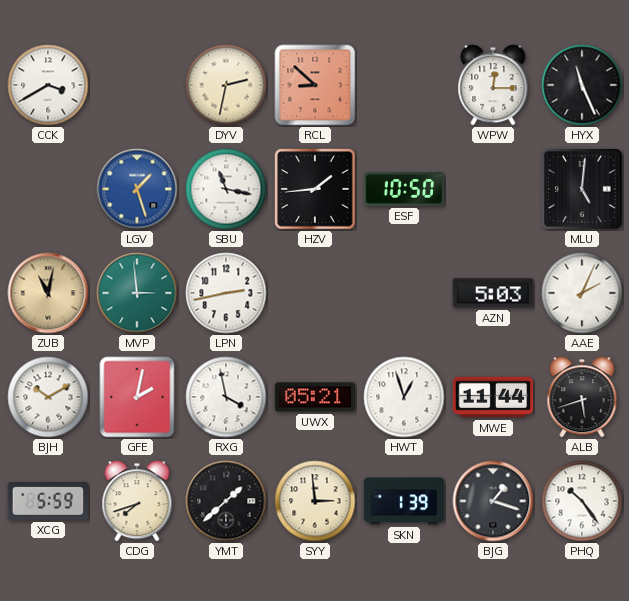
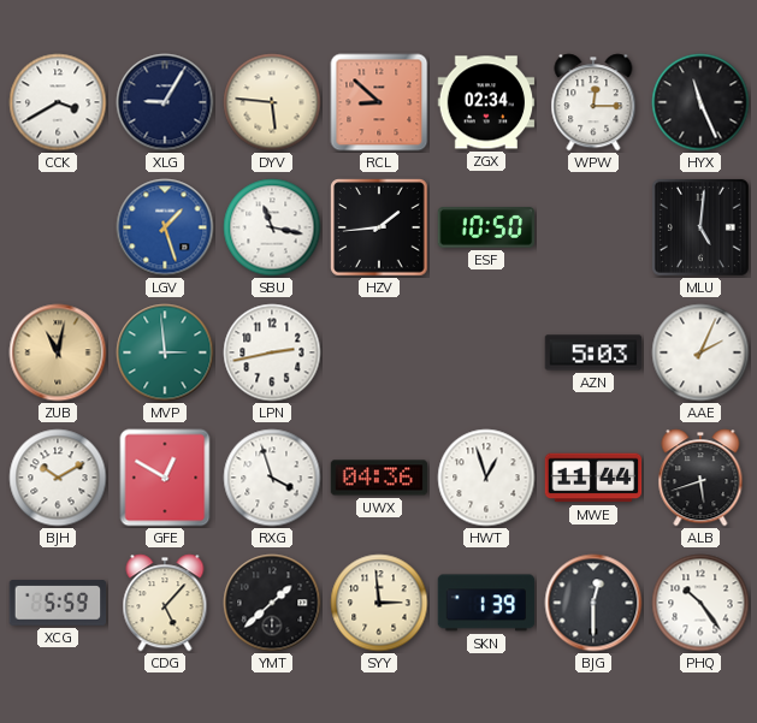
XLG: none -> 9:05
DYV: 2:32 -> 5:46
ZGX: none -> 02:34
GFE: 2:02 -> 12:50
RXG: 3:58 -> 3:57
UWX: 05:21 -> 04:36
CDG: 7:42 -> 5:07
BJG: 1:18 -> 12:30
